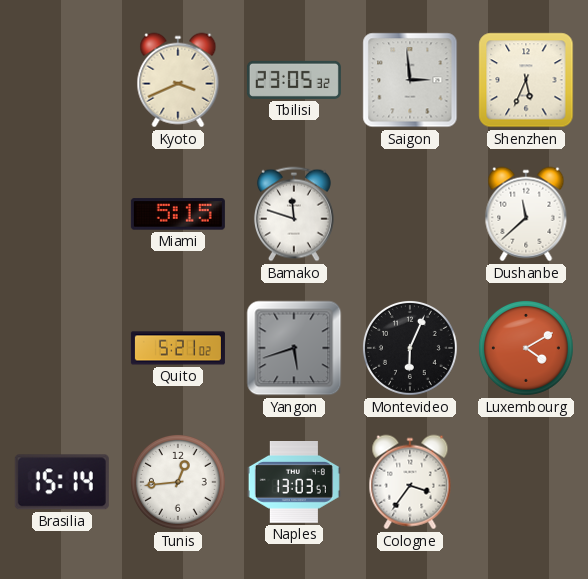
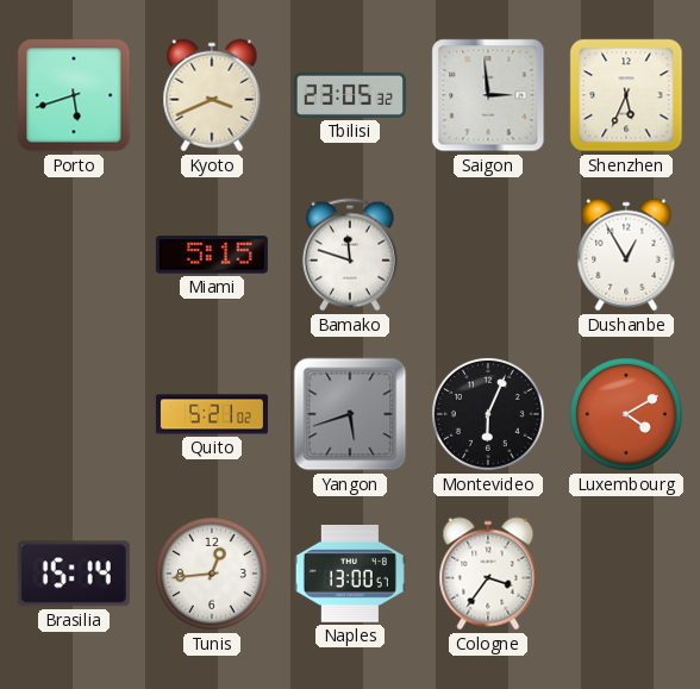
Porto: none -> 5:42
Dushanbe: 11:38 -> 12:55
Naples: 13:03 -> 13:00
